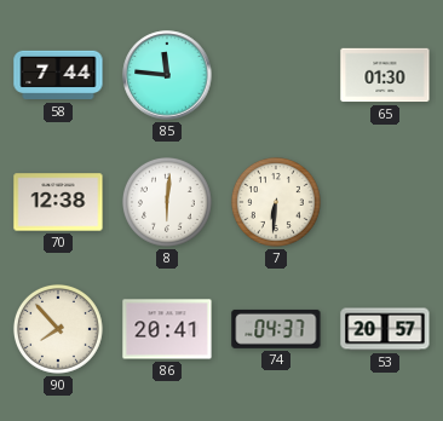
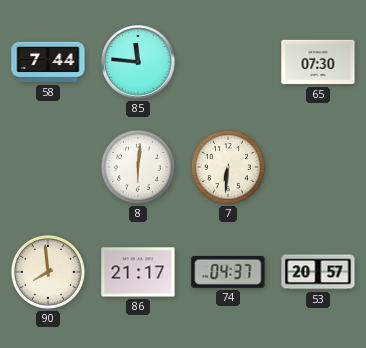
65: 01:30 -> 07:30
70: 12:38 -> none
90: 7:53 -> 7:59
86: 20:41 -> 21:17
